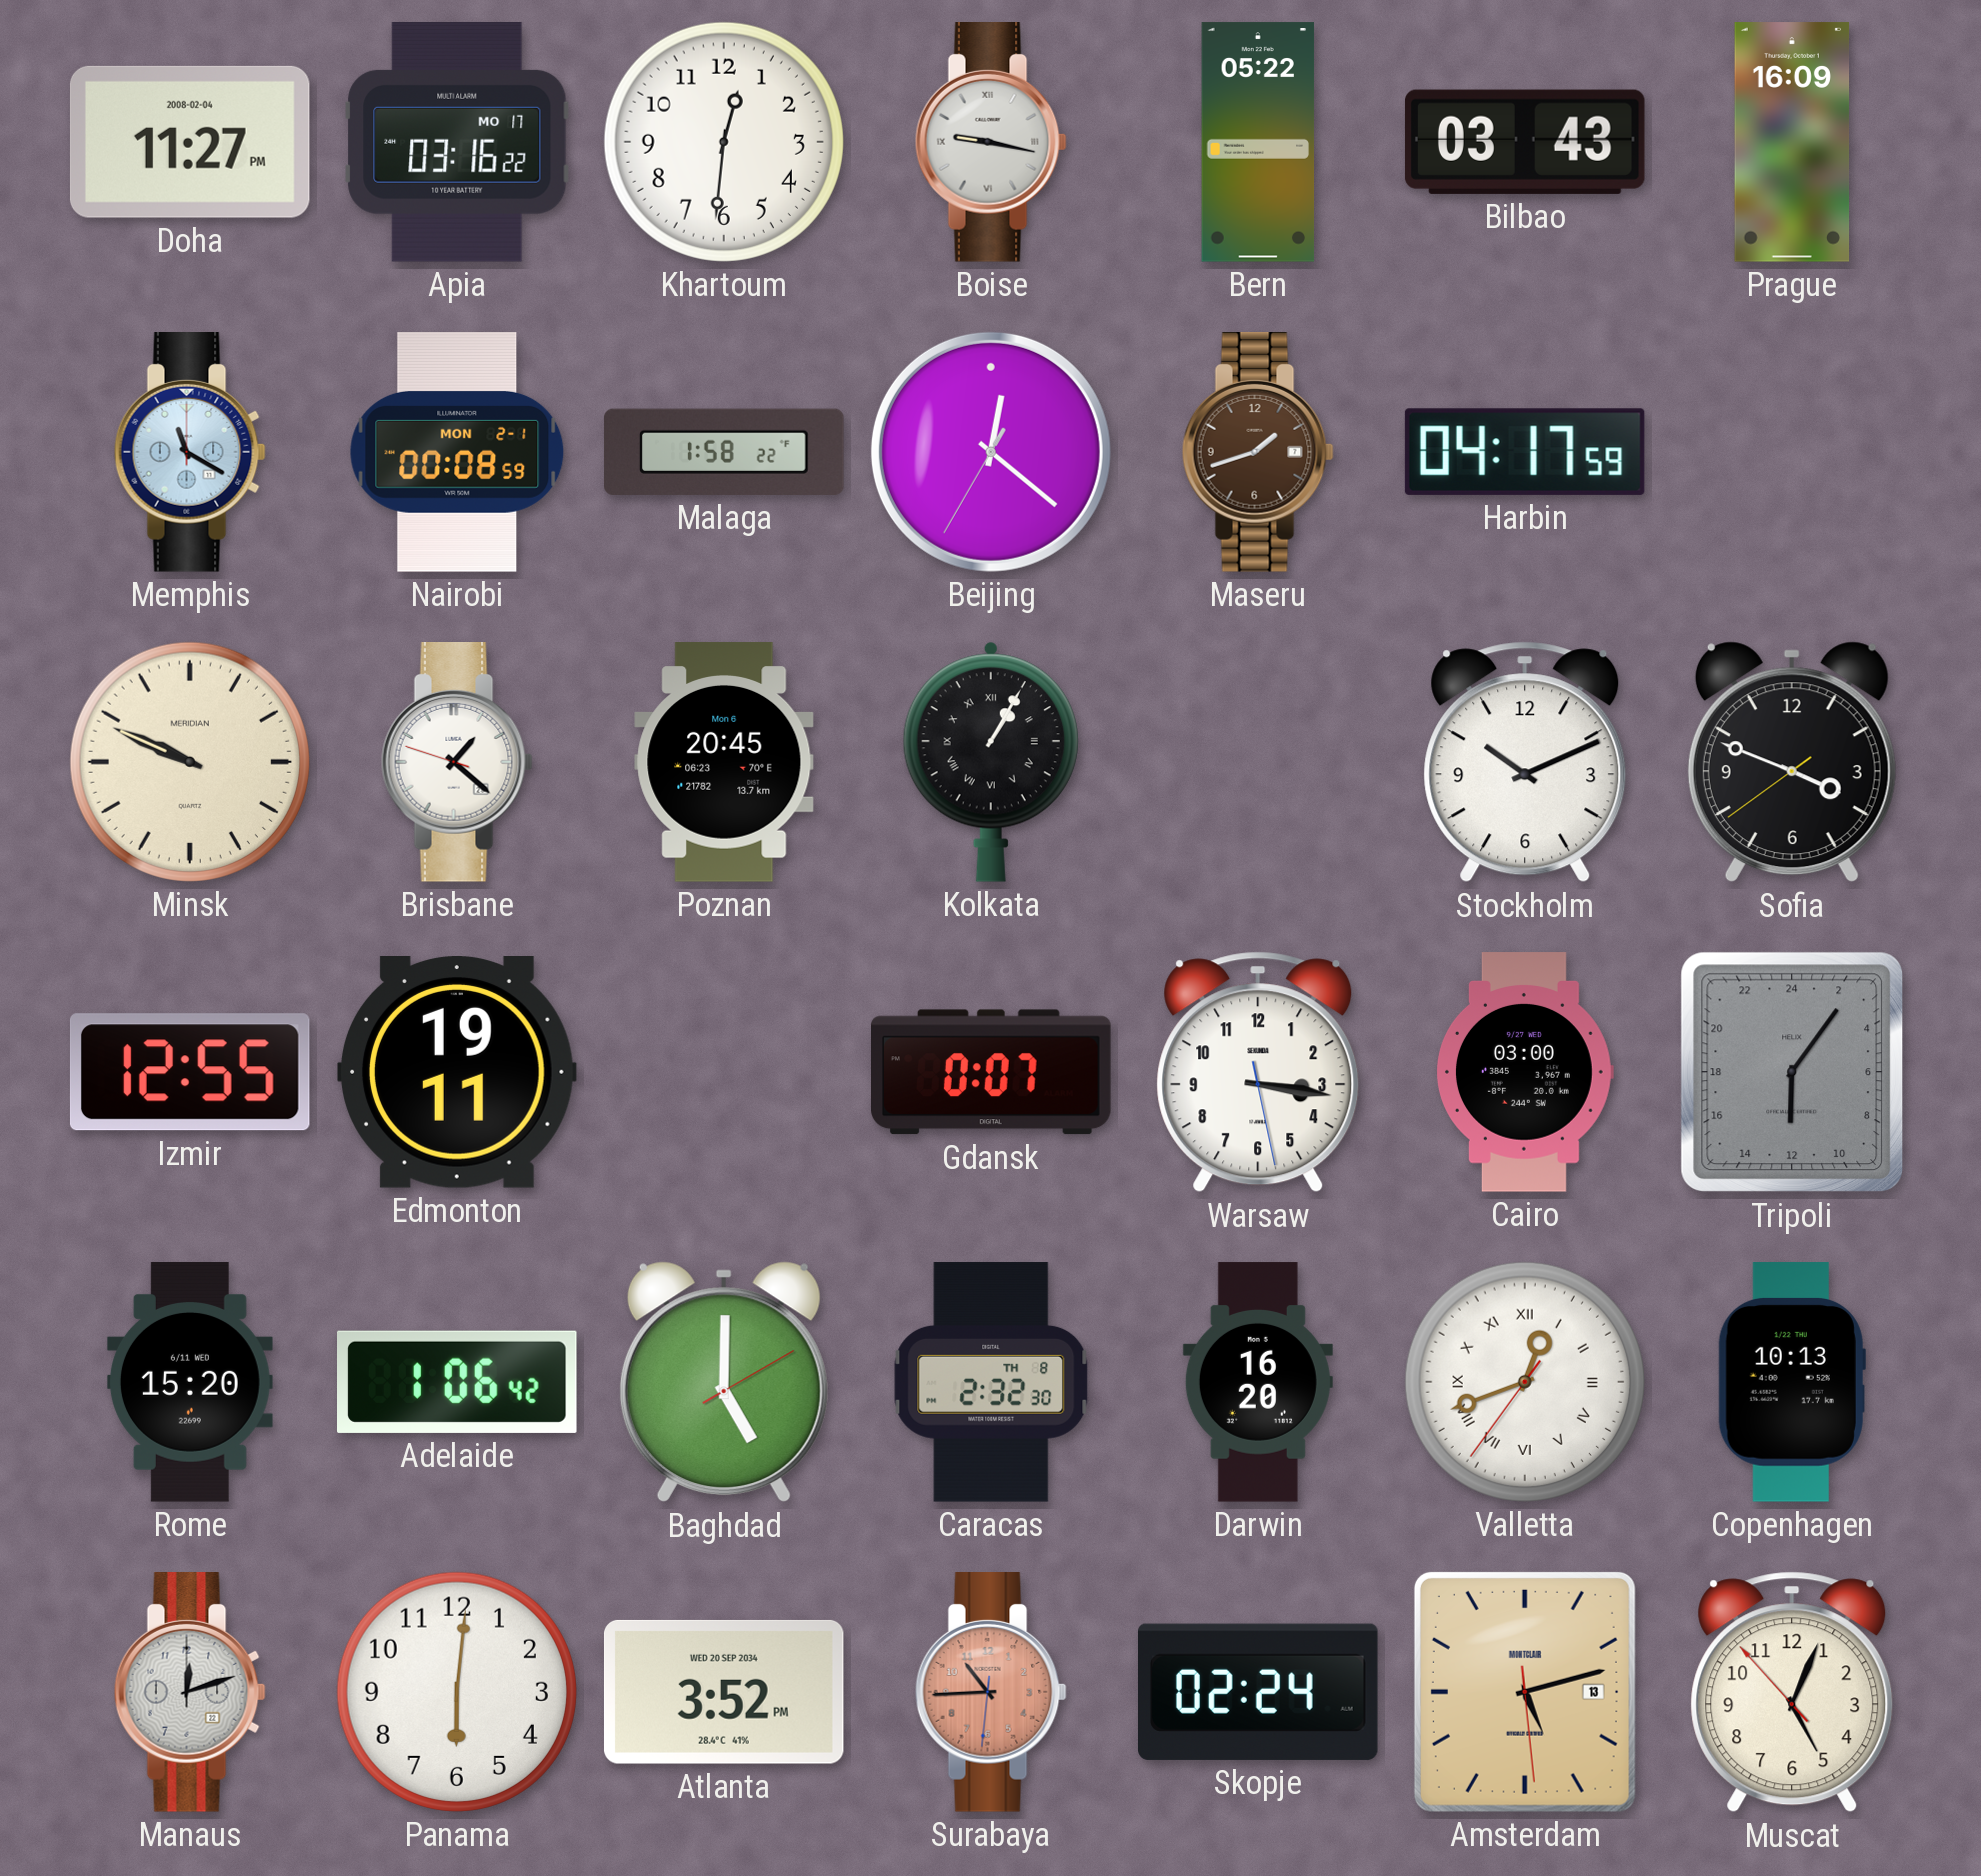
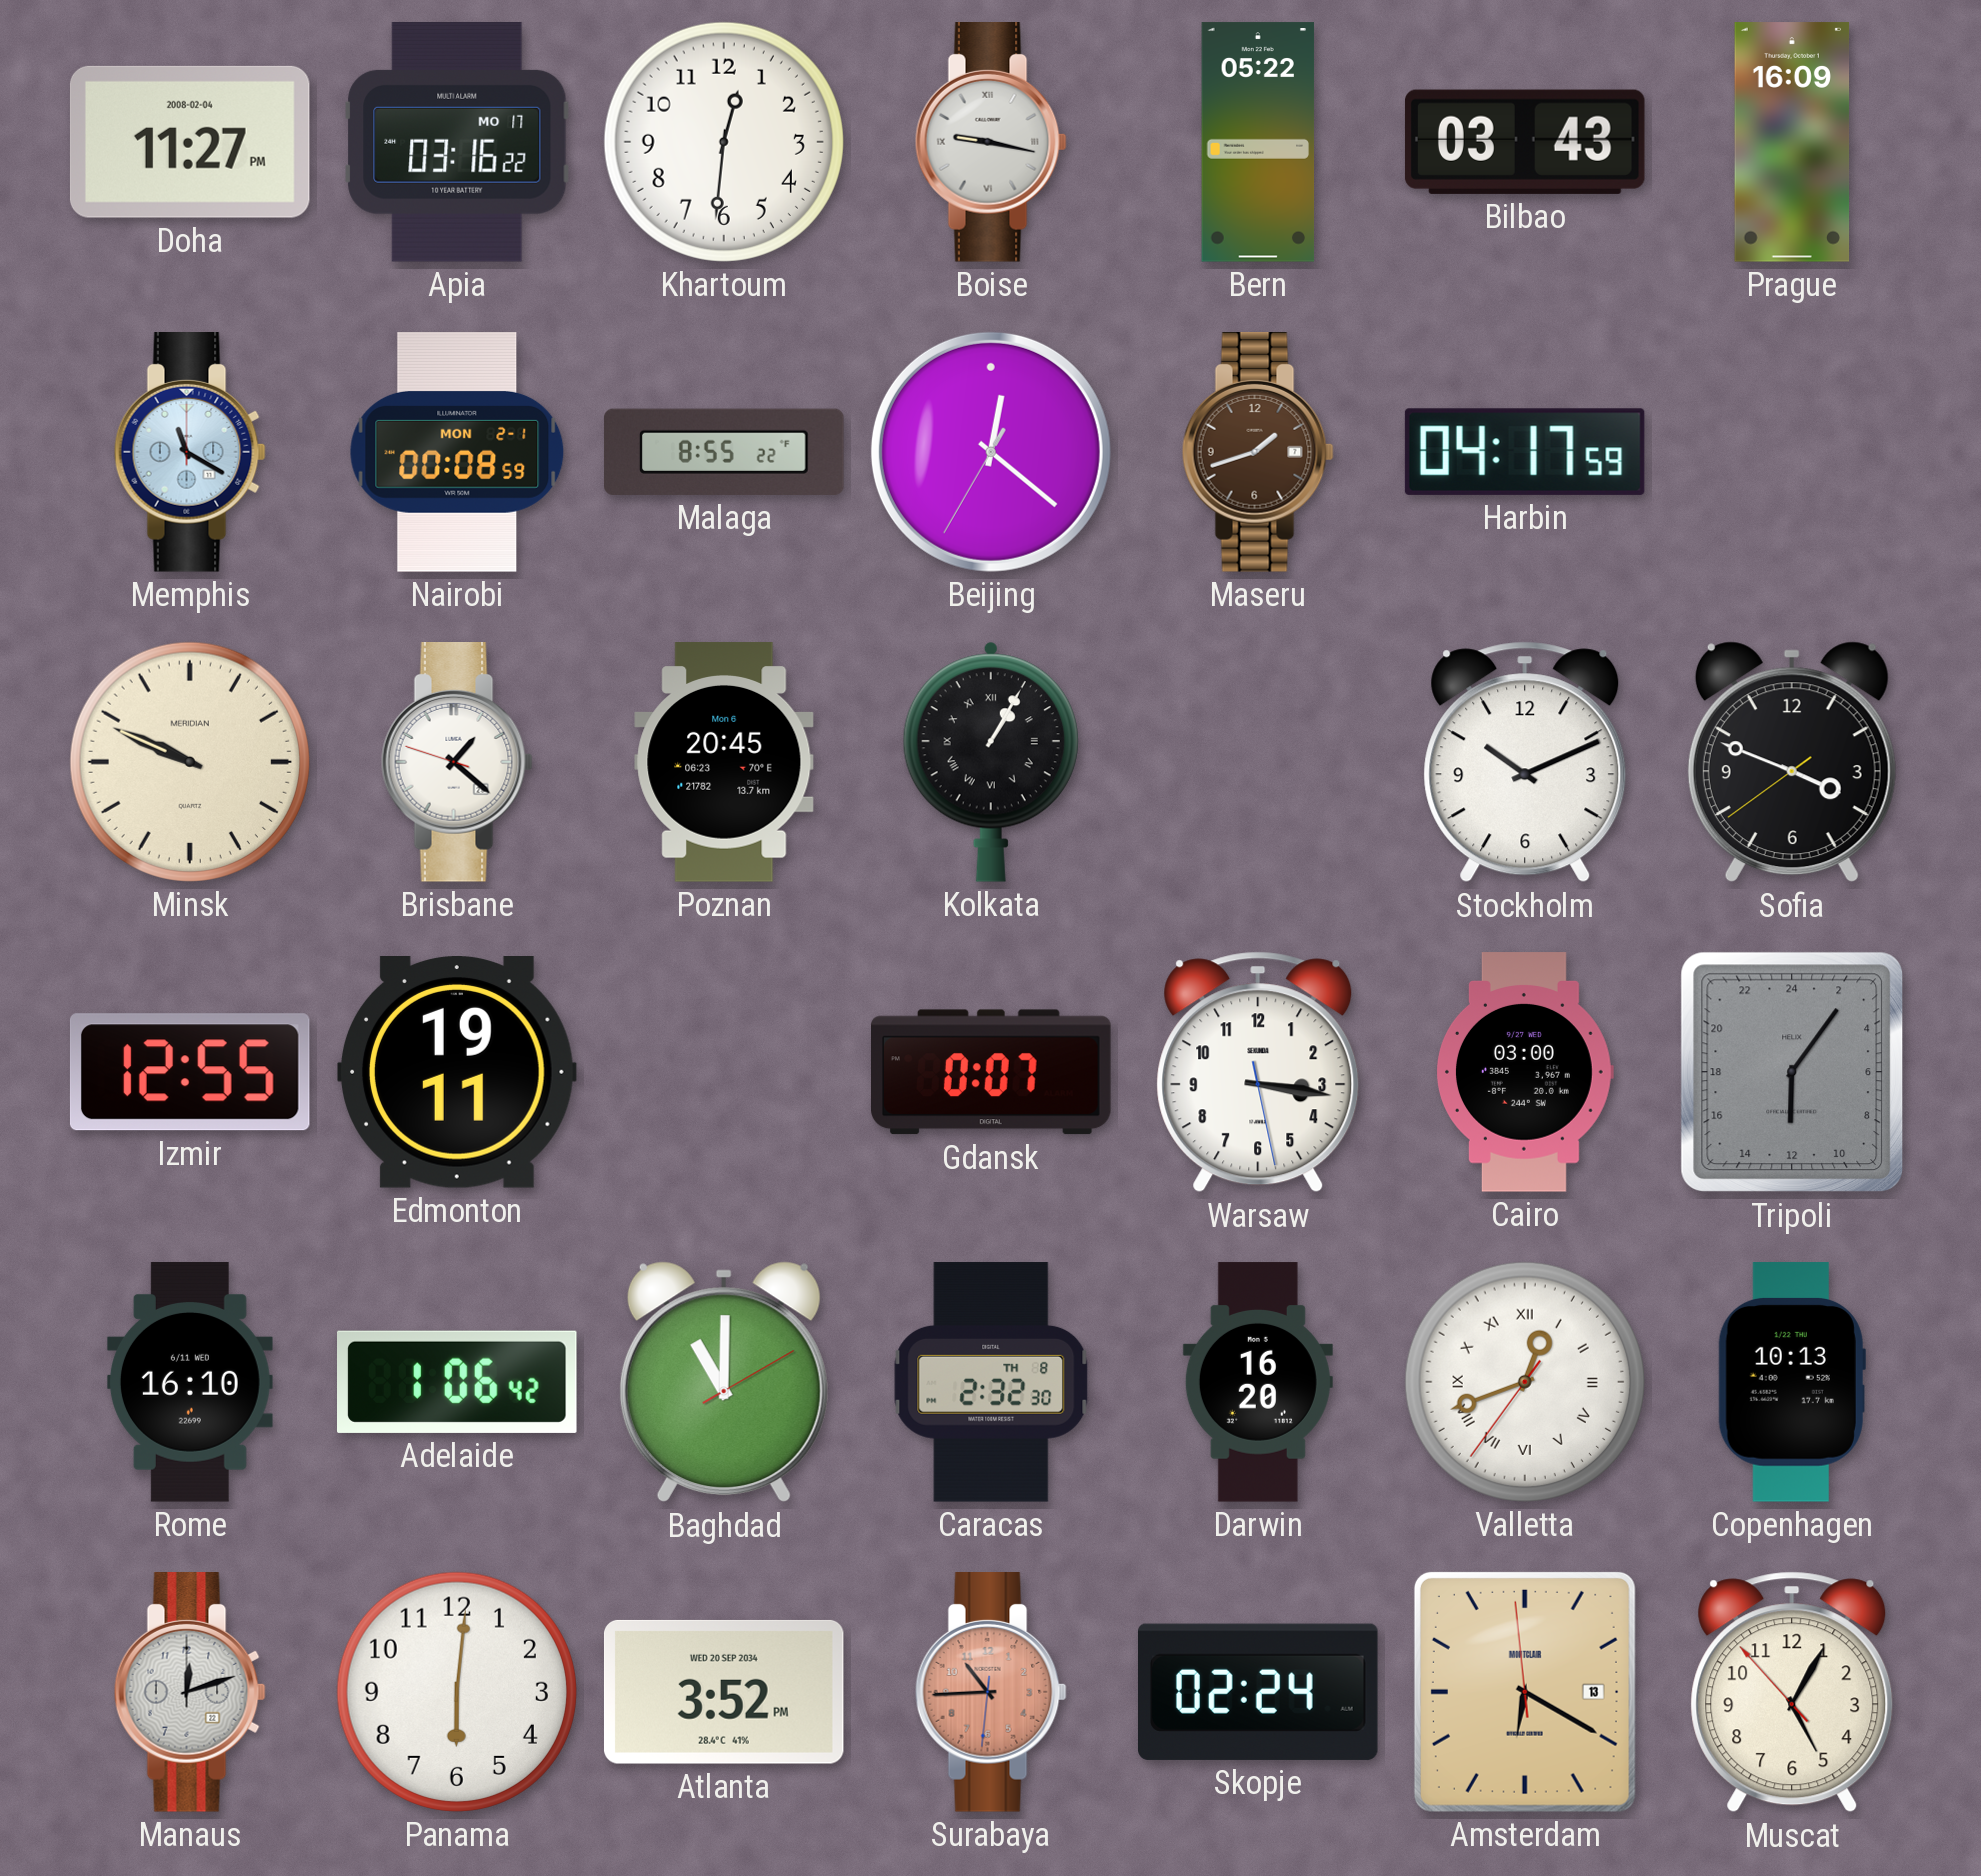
Malaga: 1:58 -> 8:55
Rome: 15:20 -> 16:10
Baghdad: 5:00 -> 11:00
Amsterdam: 5:12 -> 6:19
Muscat: 5:03 -> 5:04
